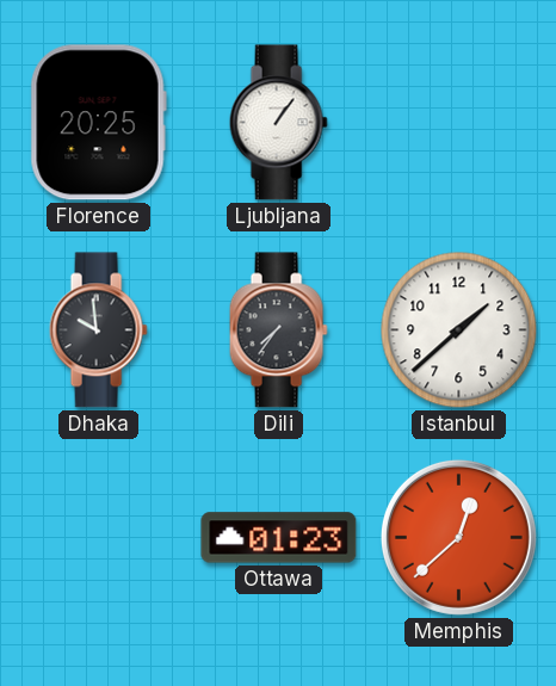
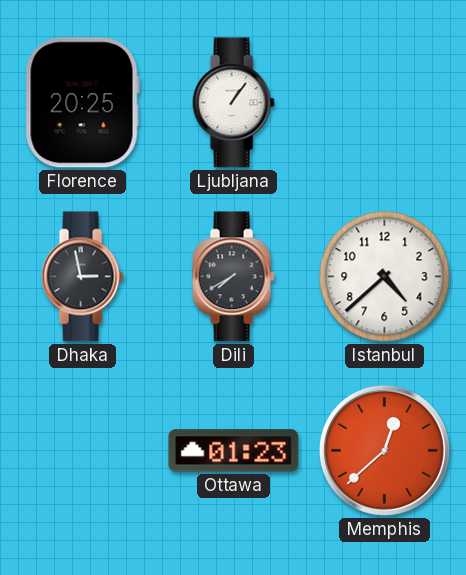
Dhaka: 9:59 -> 2:58
Dili: 7:36 -> 7:40
Istanbul: 1:38 -> 4:38
